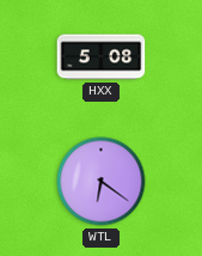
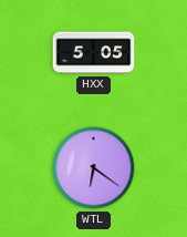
HXX: 5:08 -> 5:05
